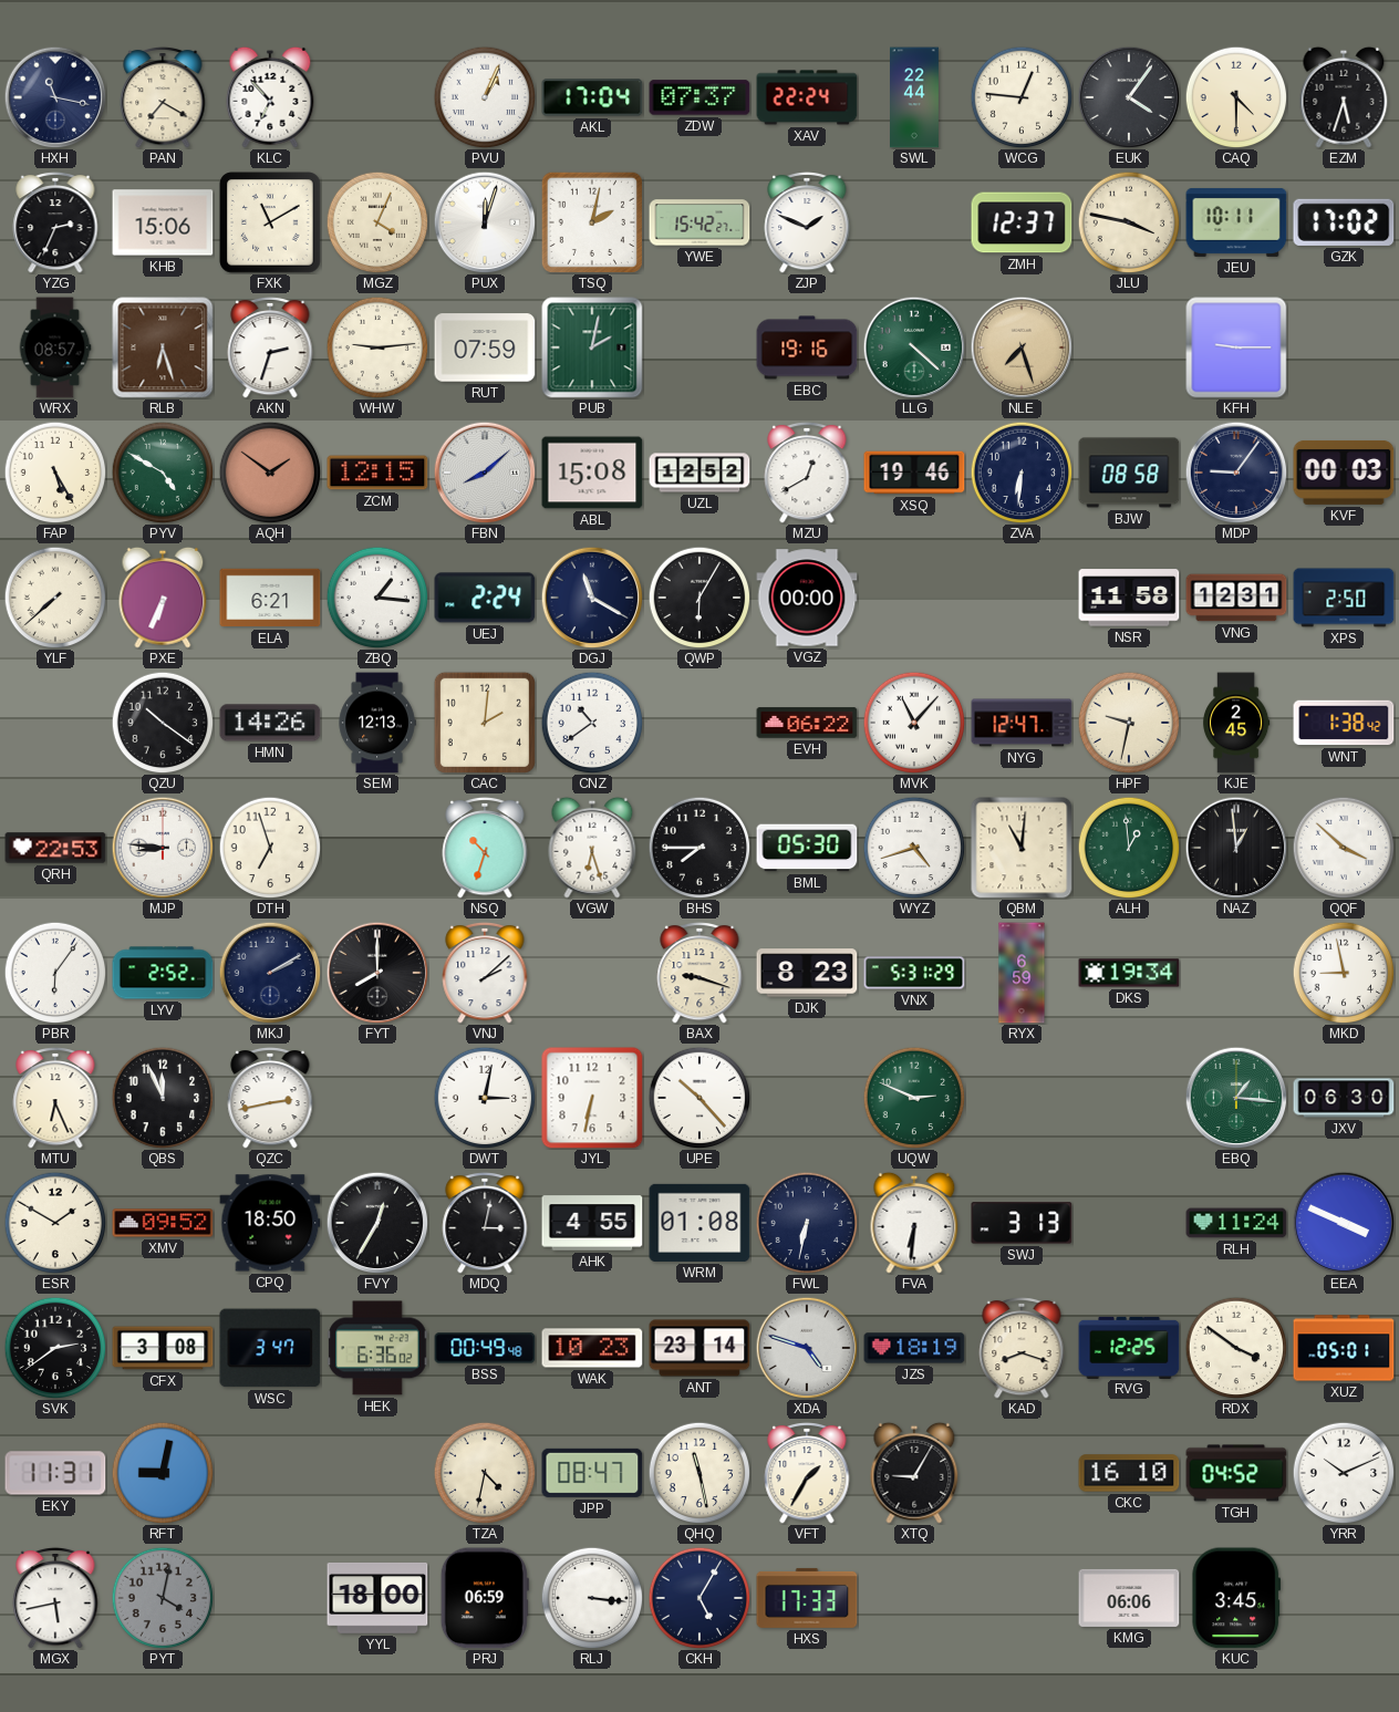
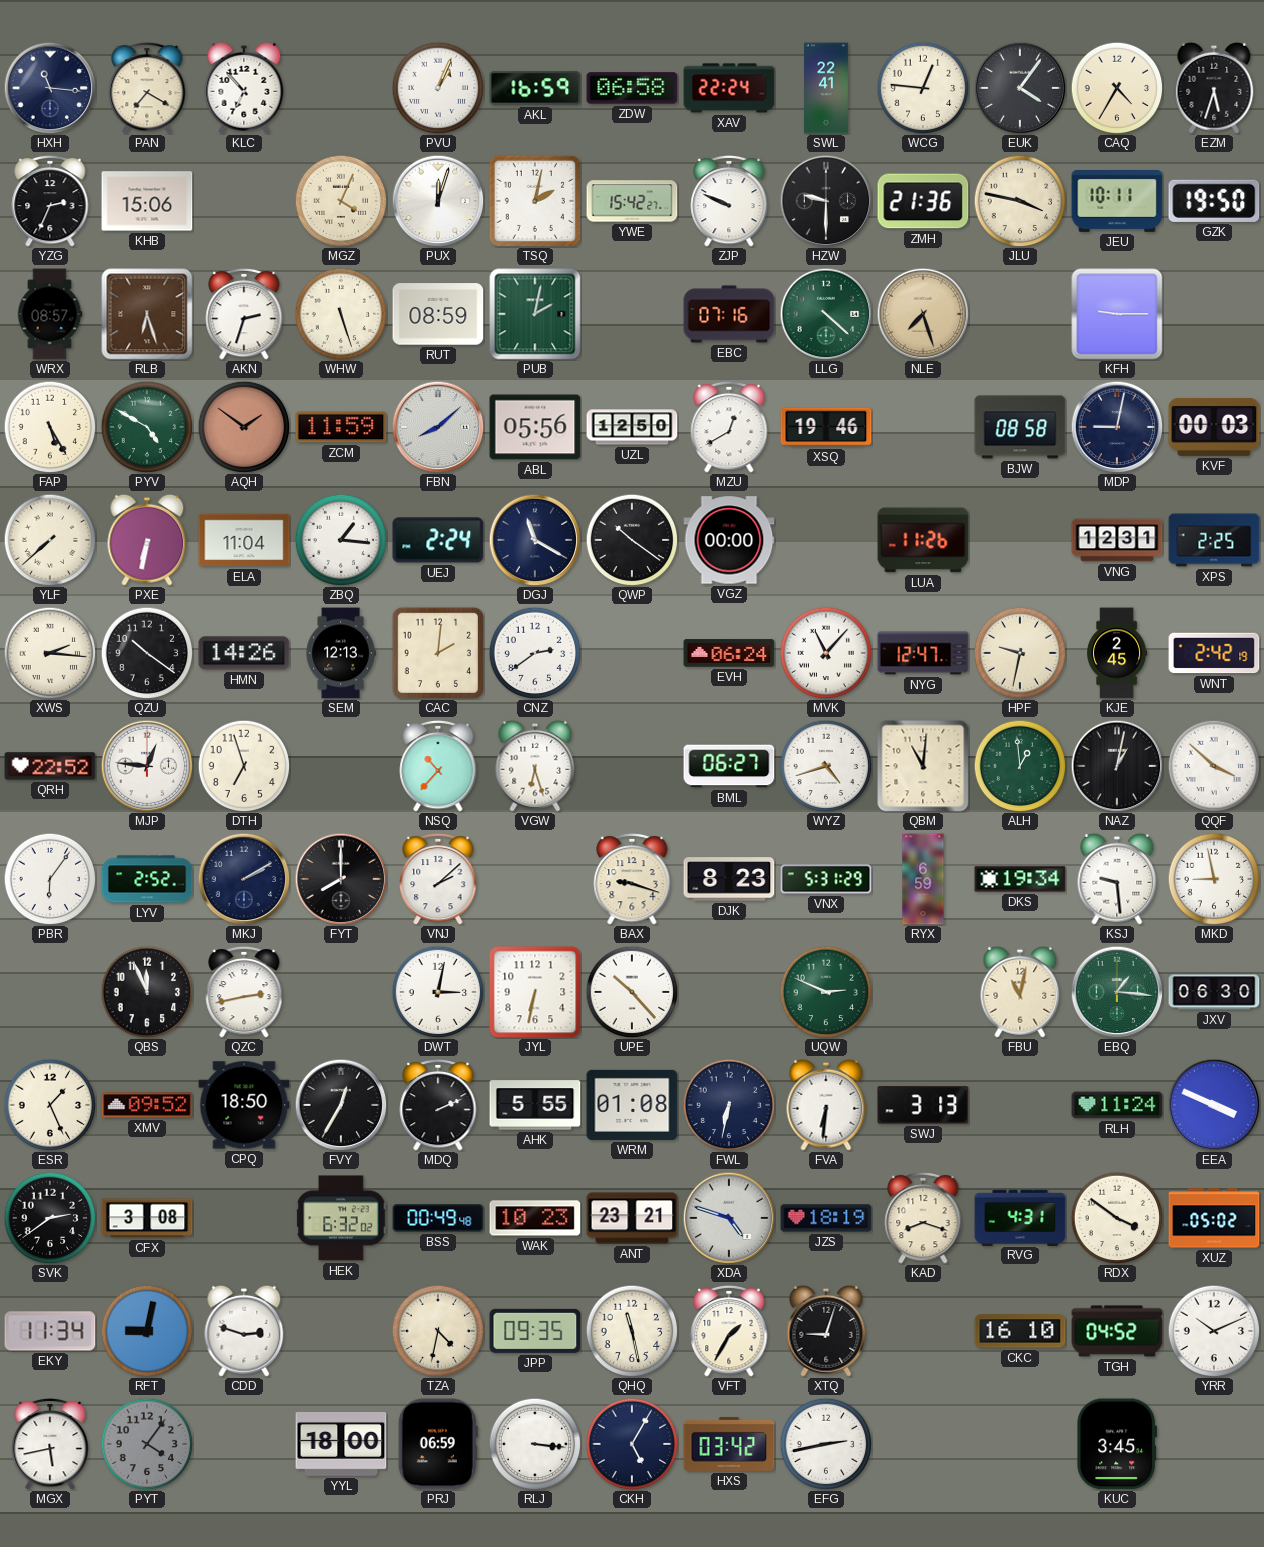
HXH: 11:17 -> 11:16
AKL: 17:04 -> 16:59
ZDW: 07:37 -> 06:58
SWL: 22:44 -> 22:41
CAQ: 4:30 -> 4:35
FXK: 11:10 -> none
ZJP: 1:49 -> 9:49
HZW: none -> 9:30
ZMH: 12:37 -> 21:36
GZK: 17:02 -> 19:50
WHW: 9:14 -> 5:27
RUT: 07:59 -> 08:59
EBC: 19:16 -> 07:16
ZCM: 12:15 -> 11:59
ABL: 15:08 -> 05:56
UZL: 12:52 -> 12:50
ZVA: 6:31 -> none
MDP: 9:06 -> 9:02
PXE: 6:34 -> 6:32
ELA: 6:21 -> 11:04
QWP: 6:05 -> 10:21
LUA: none -> 11:26
NSR: 11:58 -> none
XPS: 2:50 -> 2:25
XWS: none -> 2:16
CNZ: 10:39 -> 2:39
EVH: 06:22 -> 06:24
WNT: 1:38 -> 2:42
QRH: 22:53 -> 22:52
MJP: 8:46 -> 12:46
NSQ: 10:33 -> 10:37
BHS: 7:45 -> none
BML: 05:30 -> 06:27
NAZ: 12:59 -> 1:02
KSJ: none -> 9:29
MTU: 6:26 -> none
FBU: none -> 11:02
ESR: 1:50 -> 1:26
MDQ: 3:02 -> 2:11
AHK: 4:55 -> 5:55
WSC: 3:47 -> none
HEK: 6:36 -> 6:32
ANT: 23:14 -> 23:21
RVG: 12:25 -> 4:31
XUZ: 05:01 -> 05:02
EKY: 11:31 -> 11:34
CDD: none -> 2:48
JPP: 08:47 -> 09:35
XTQ: 9:05 -> 9:03
PYT: 4:02 -> 4:06
HXS: 17:33 -> 03:42
EFG: none -> 2:43
KMG: 06:06 -> none
